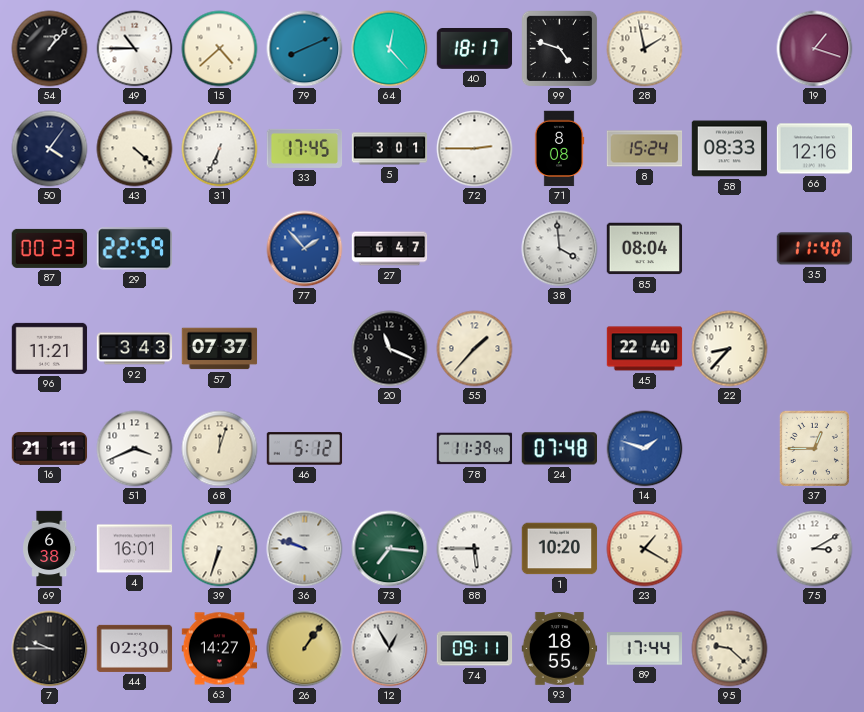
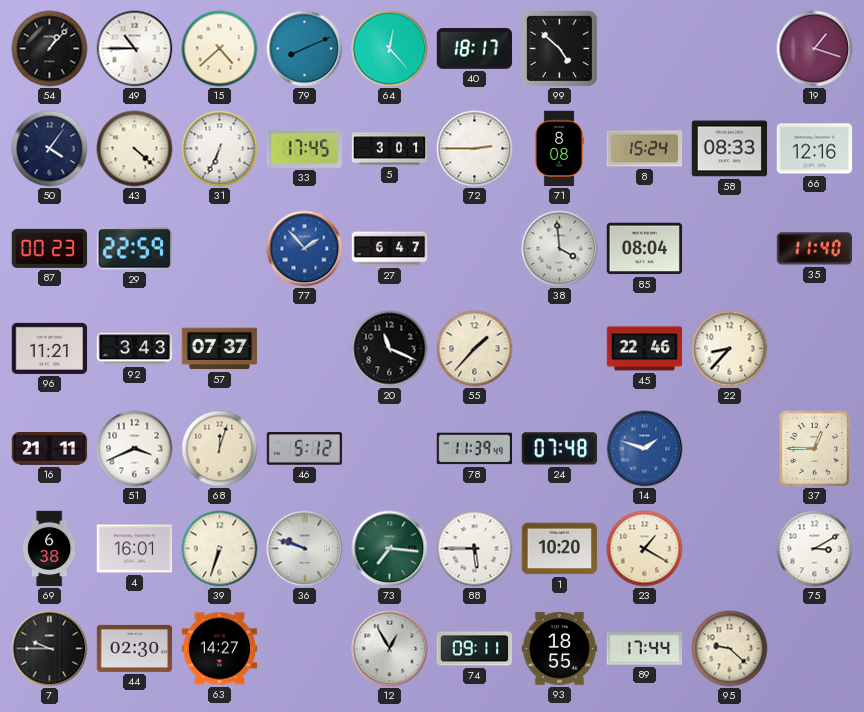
99: 4:48 -> 4:52
28: 1:58 -> none
45: 22:40 -> 22:46
26: 1:06 -> none
